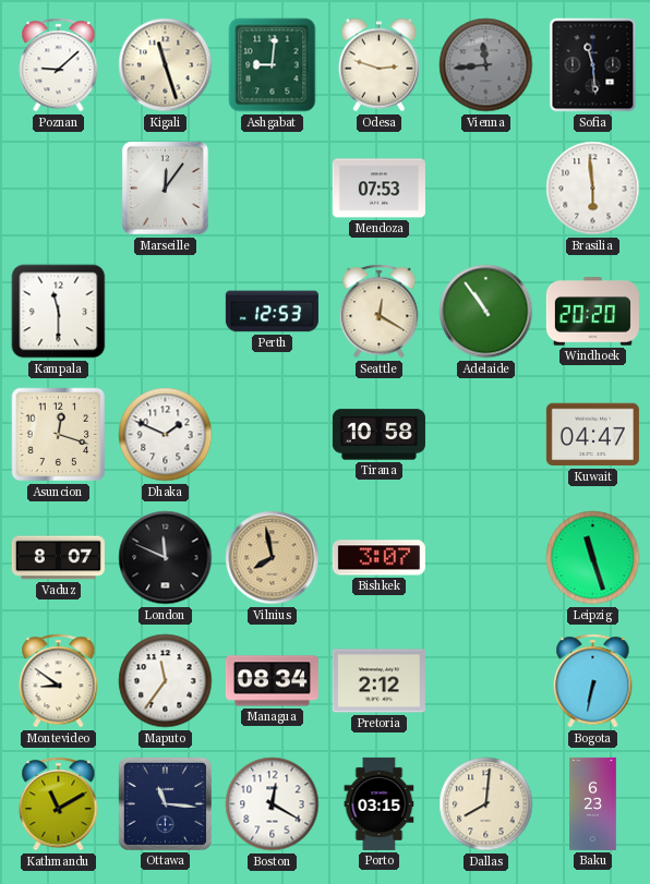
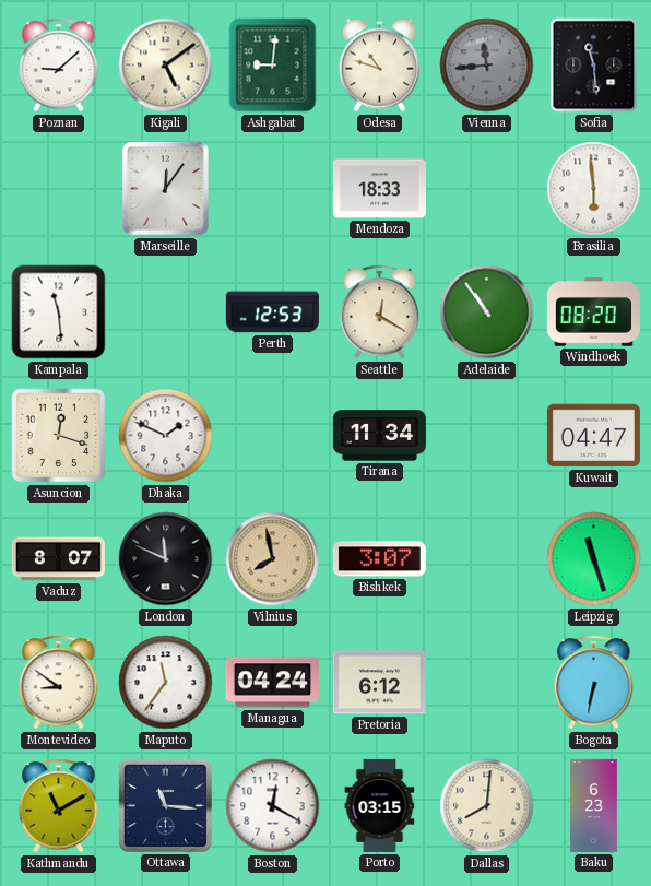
Kigali: 11:27 -> 5:09
Odesa: 2:48 -> 10:48
Mendoza: 07:53 -> 18:33
Kampala: 11:30 -> 11:29
Windhoek: 20:20 -> 08:20
Tirana: 10:58 -> 11:34
Managua: 08:34 -> 04:24
Pretoria: 2:12 -> 6:12
